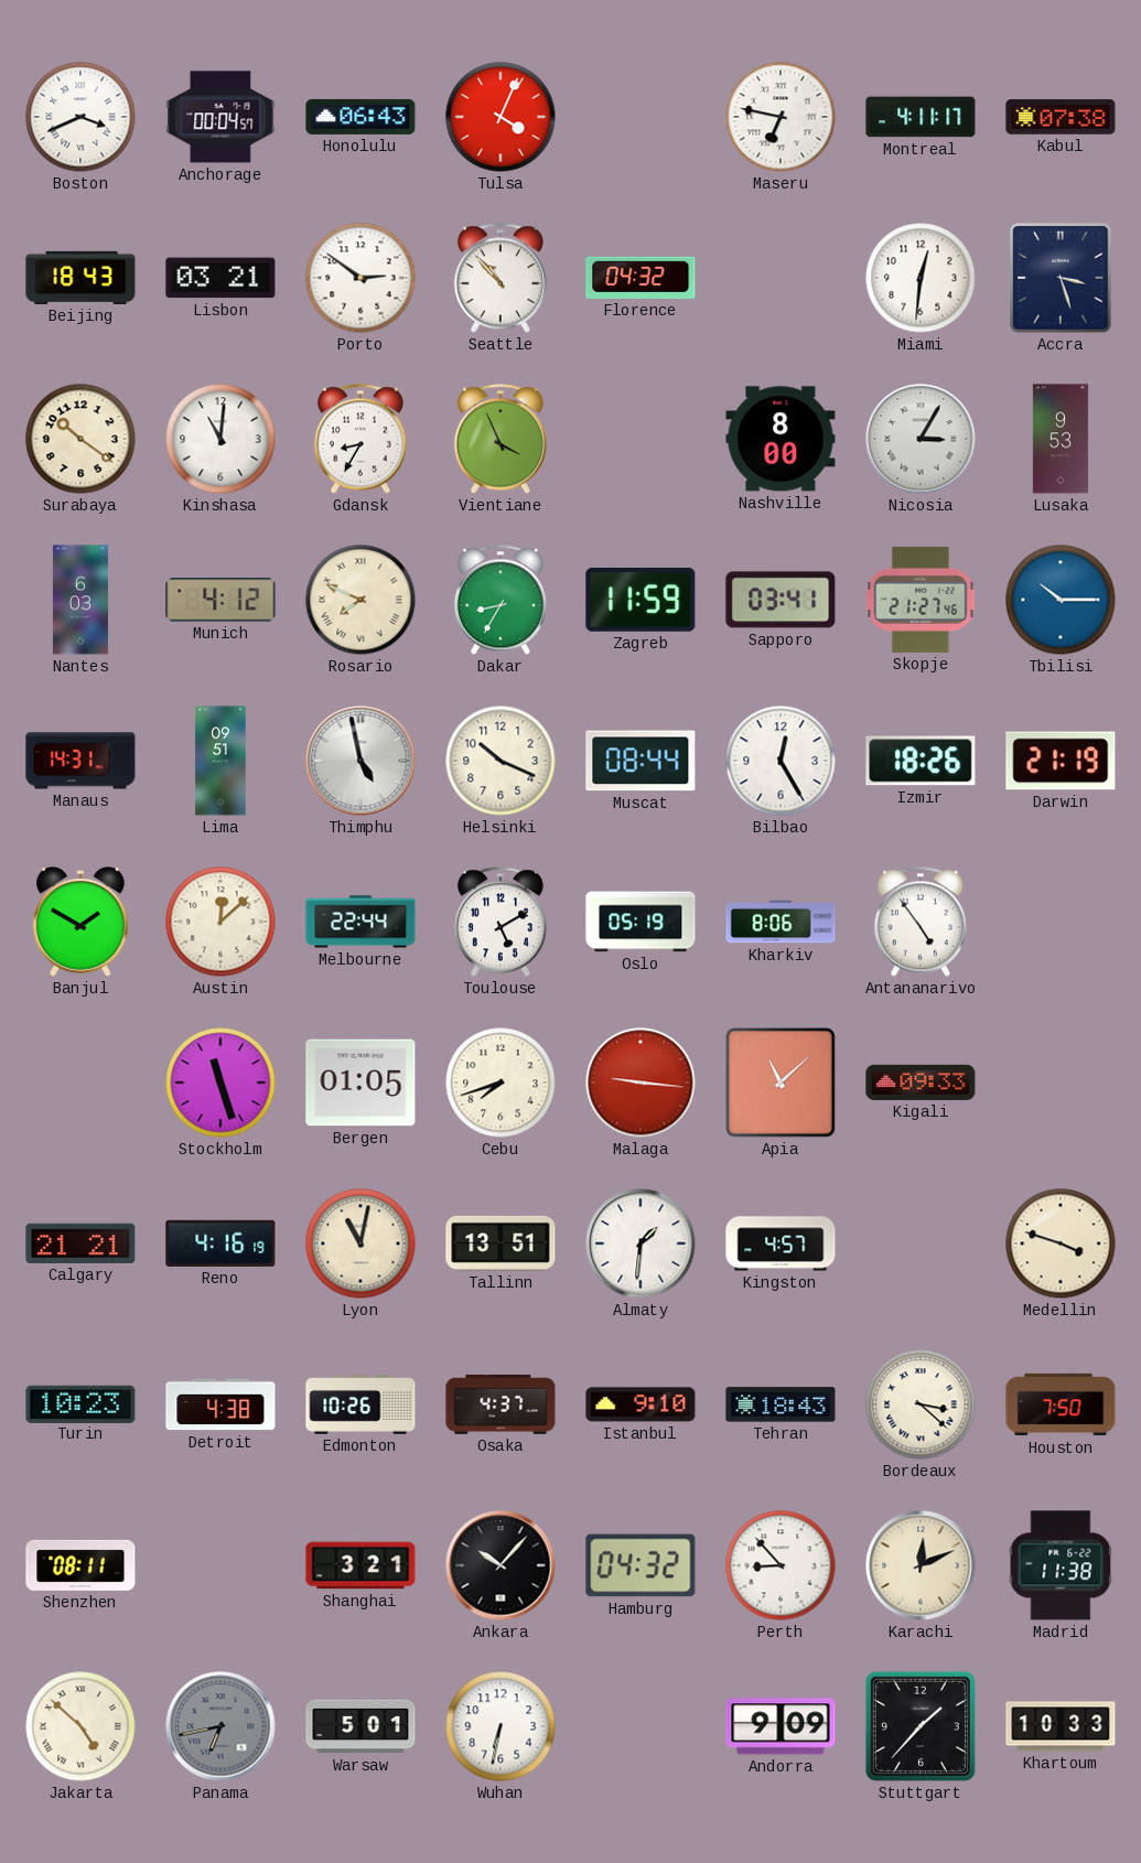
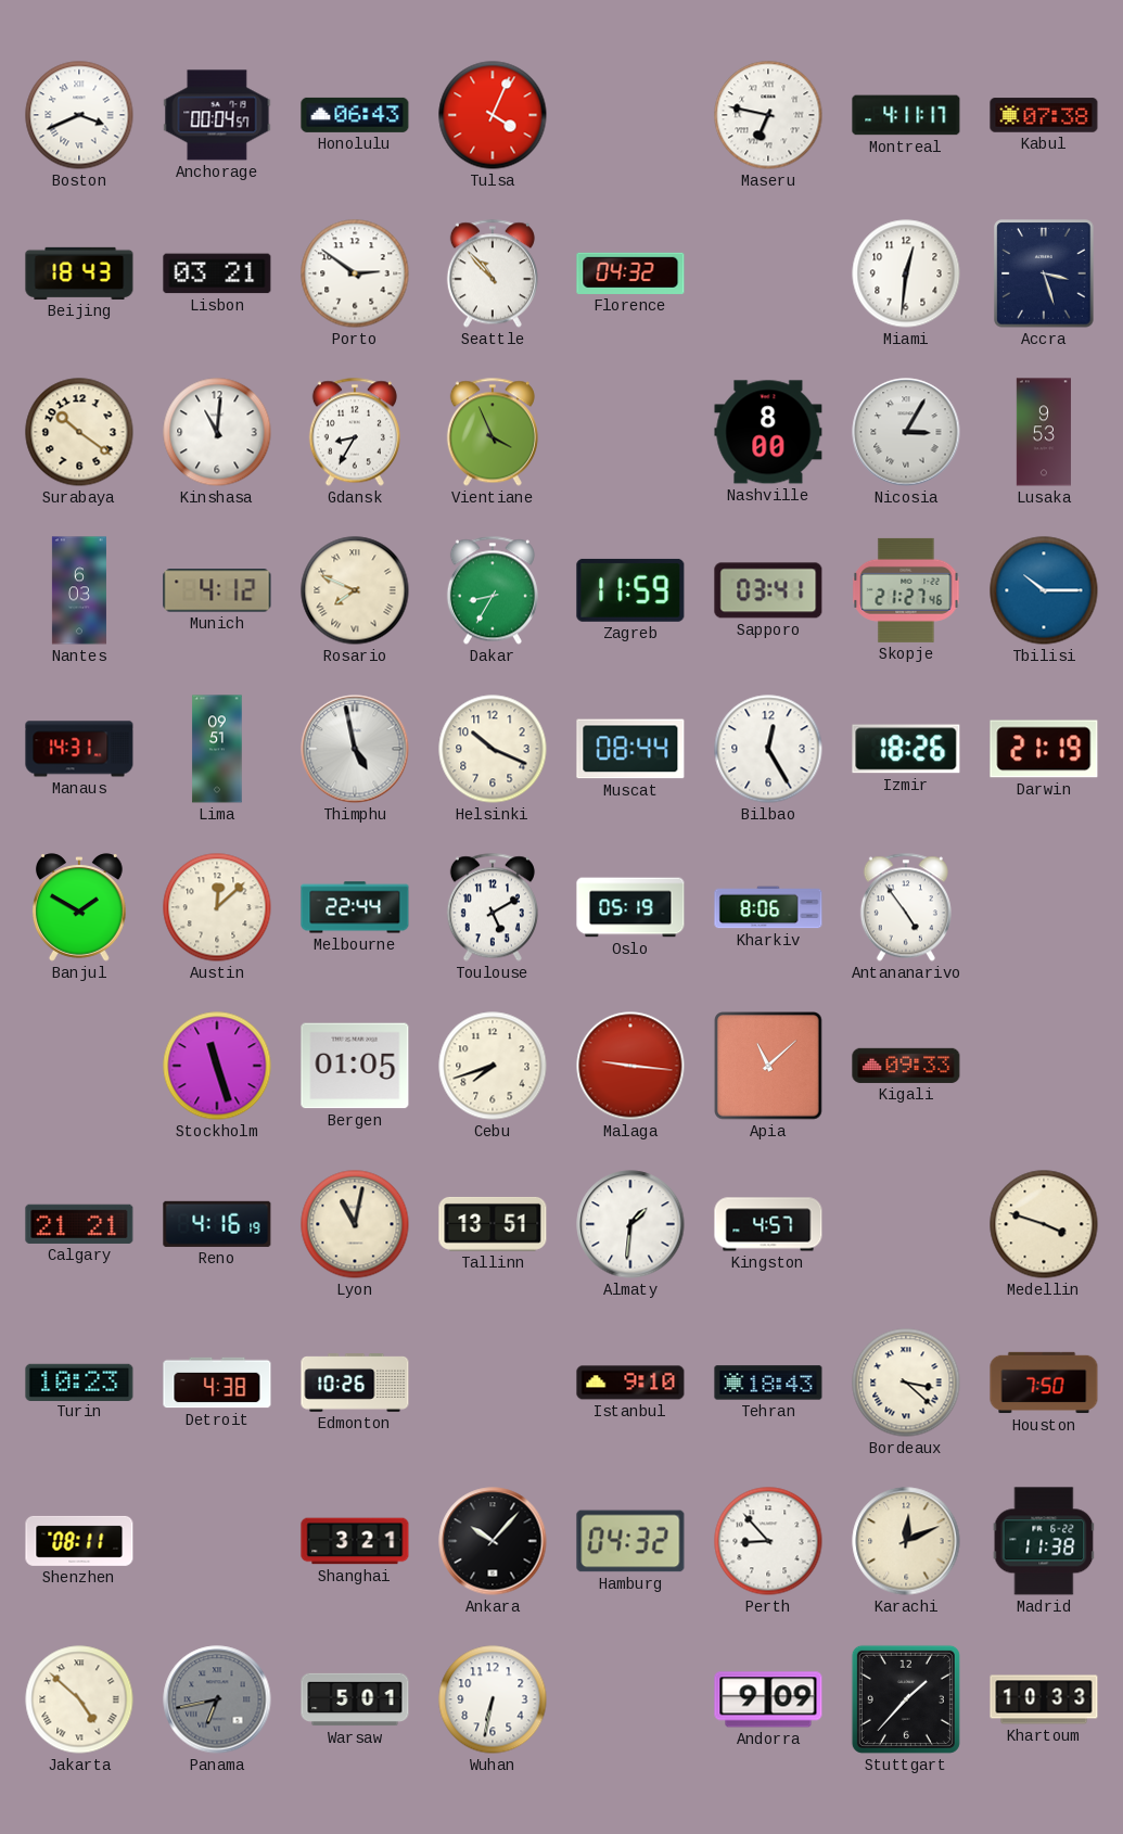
Osaka: 4:37 -> none
